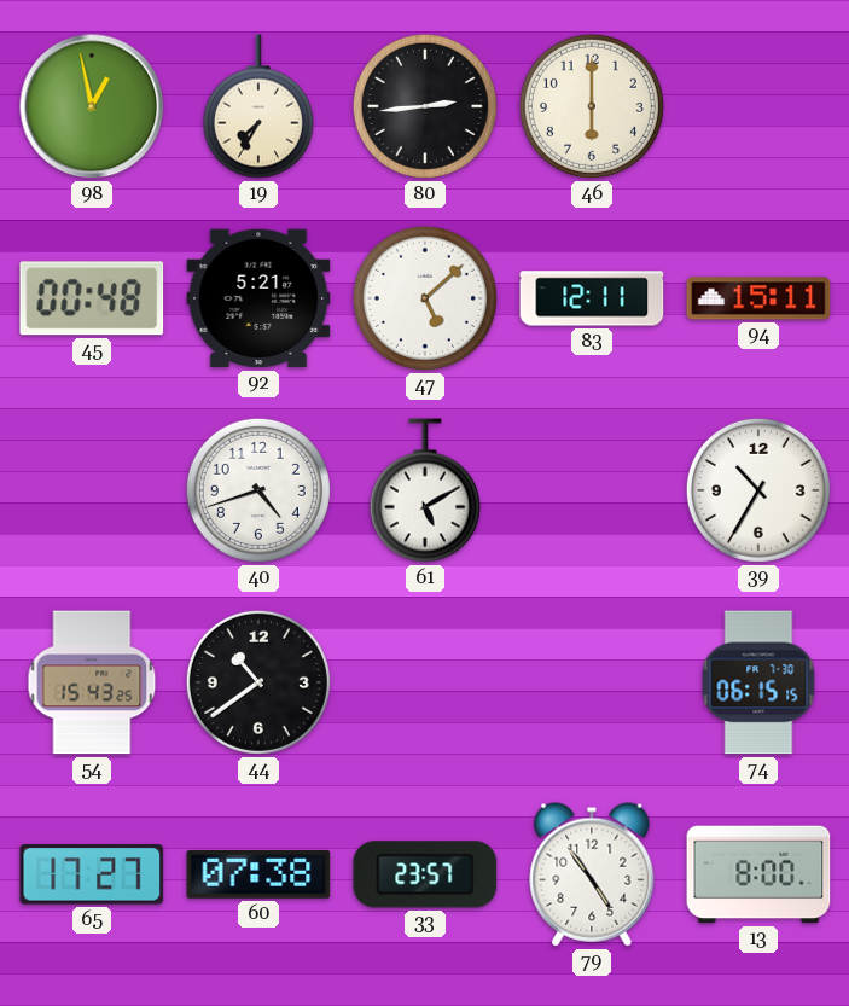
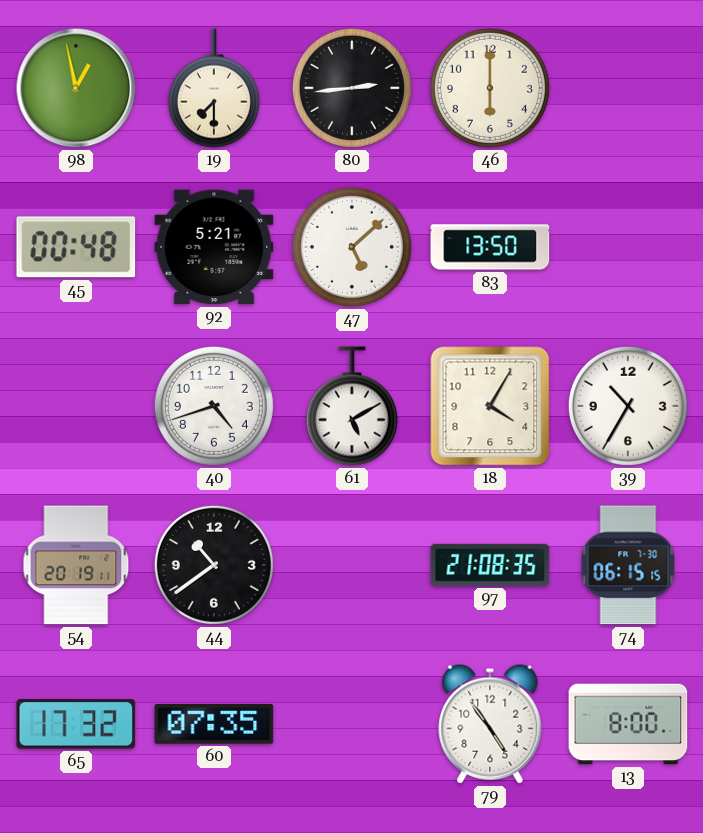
19: 7:35 -> 7:30
83: 12:11 -> 13:50
94: 15:11 -> none
18: none -> 4:05
54: 15:43 -> 20:19
97: none -> 21:08
65: 17:27 -> 17:32
60: 07:38 -> 07:35
33: 23:57 -> none
